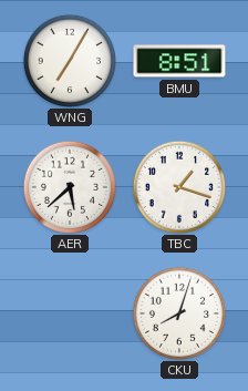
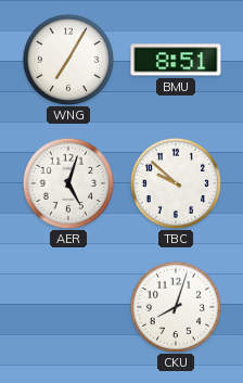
AER: 5:38 -> 5:03
TBC: 1:18 -> 9:52
